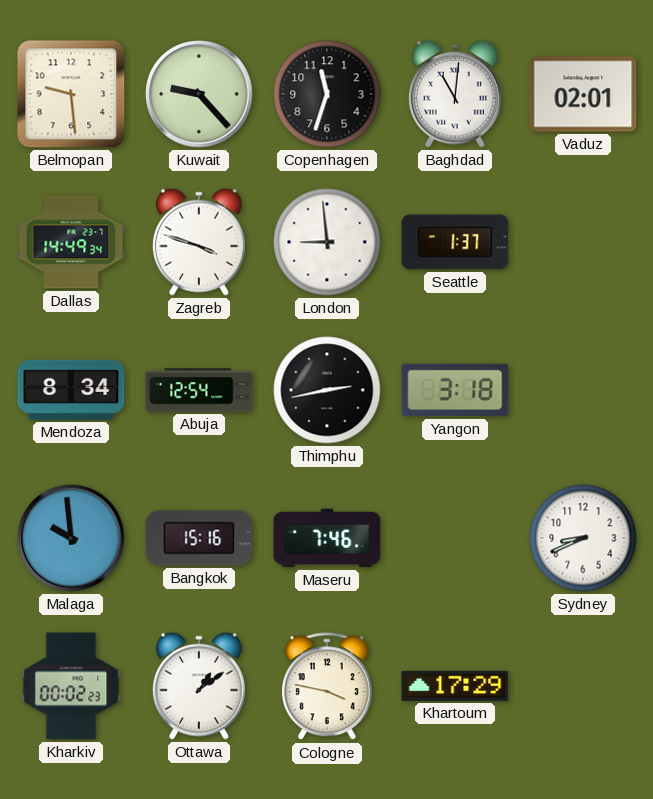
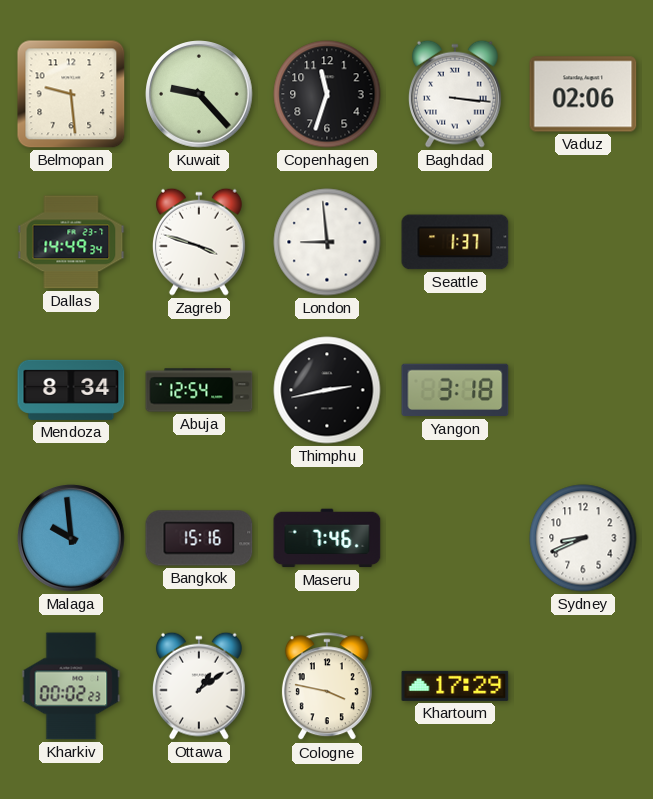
Baghdad: 11:01 -> 3:16
Vaduz: 02:01 -> 02:06
